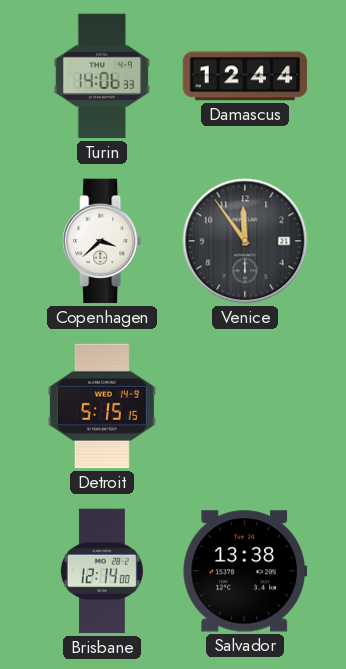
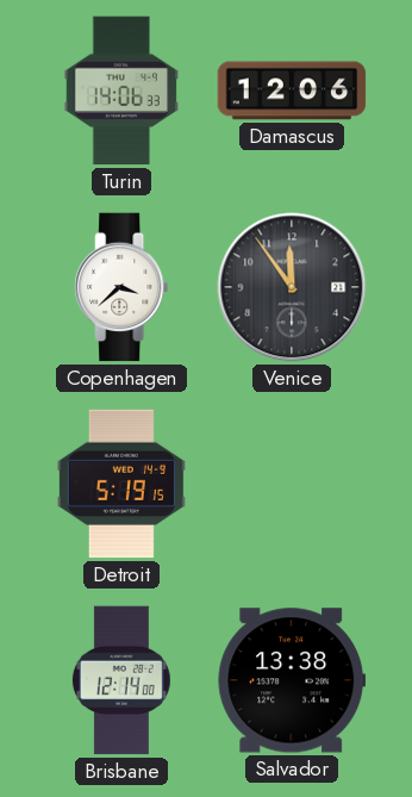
Damascus: 12:44 -> 12:06
Detroit: 5:15 -> 5:19
